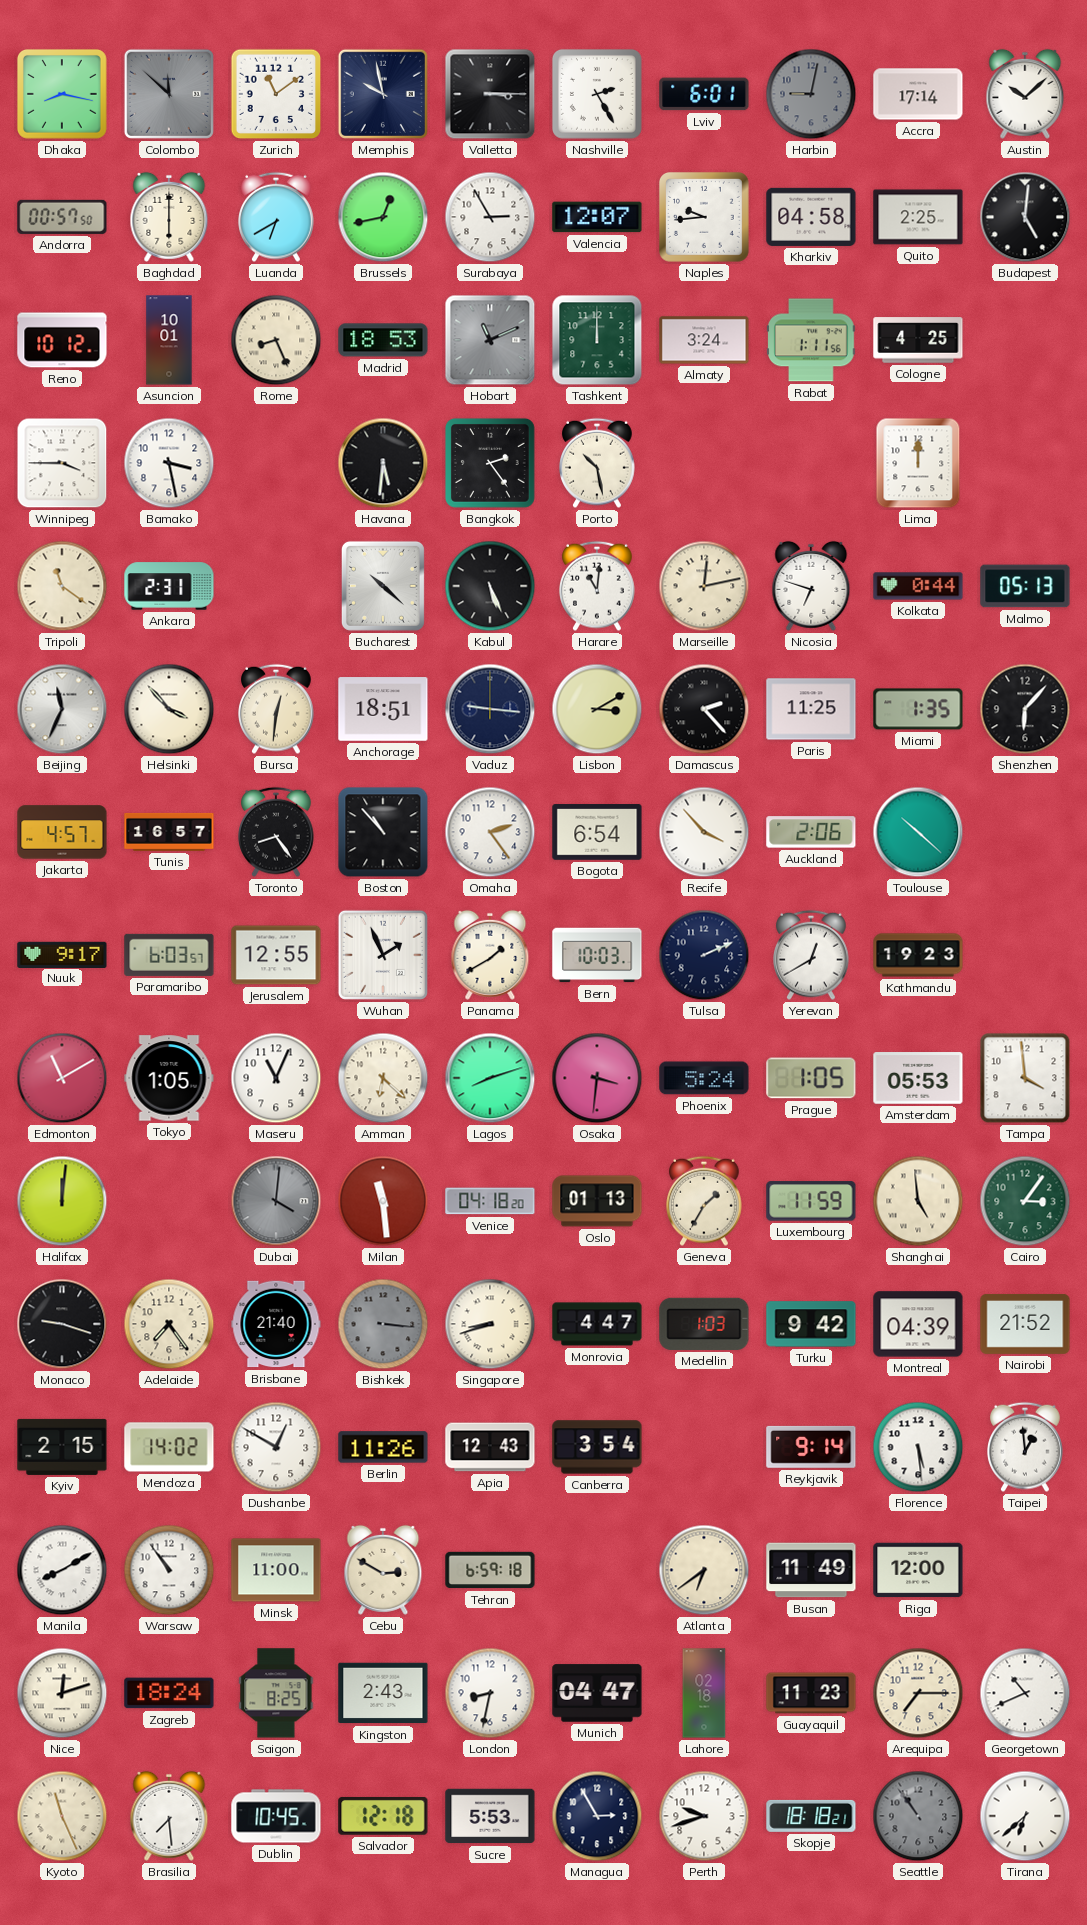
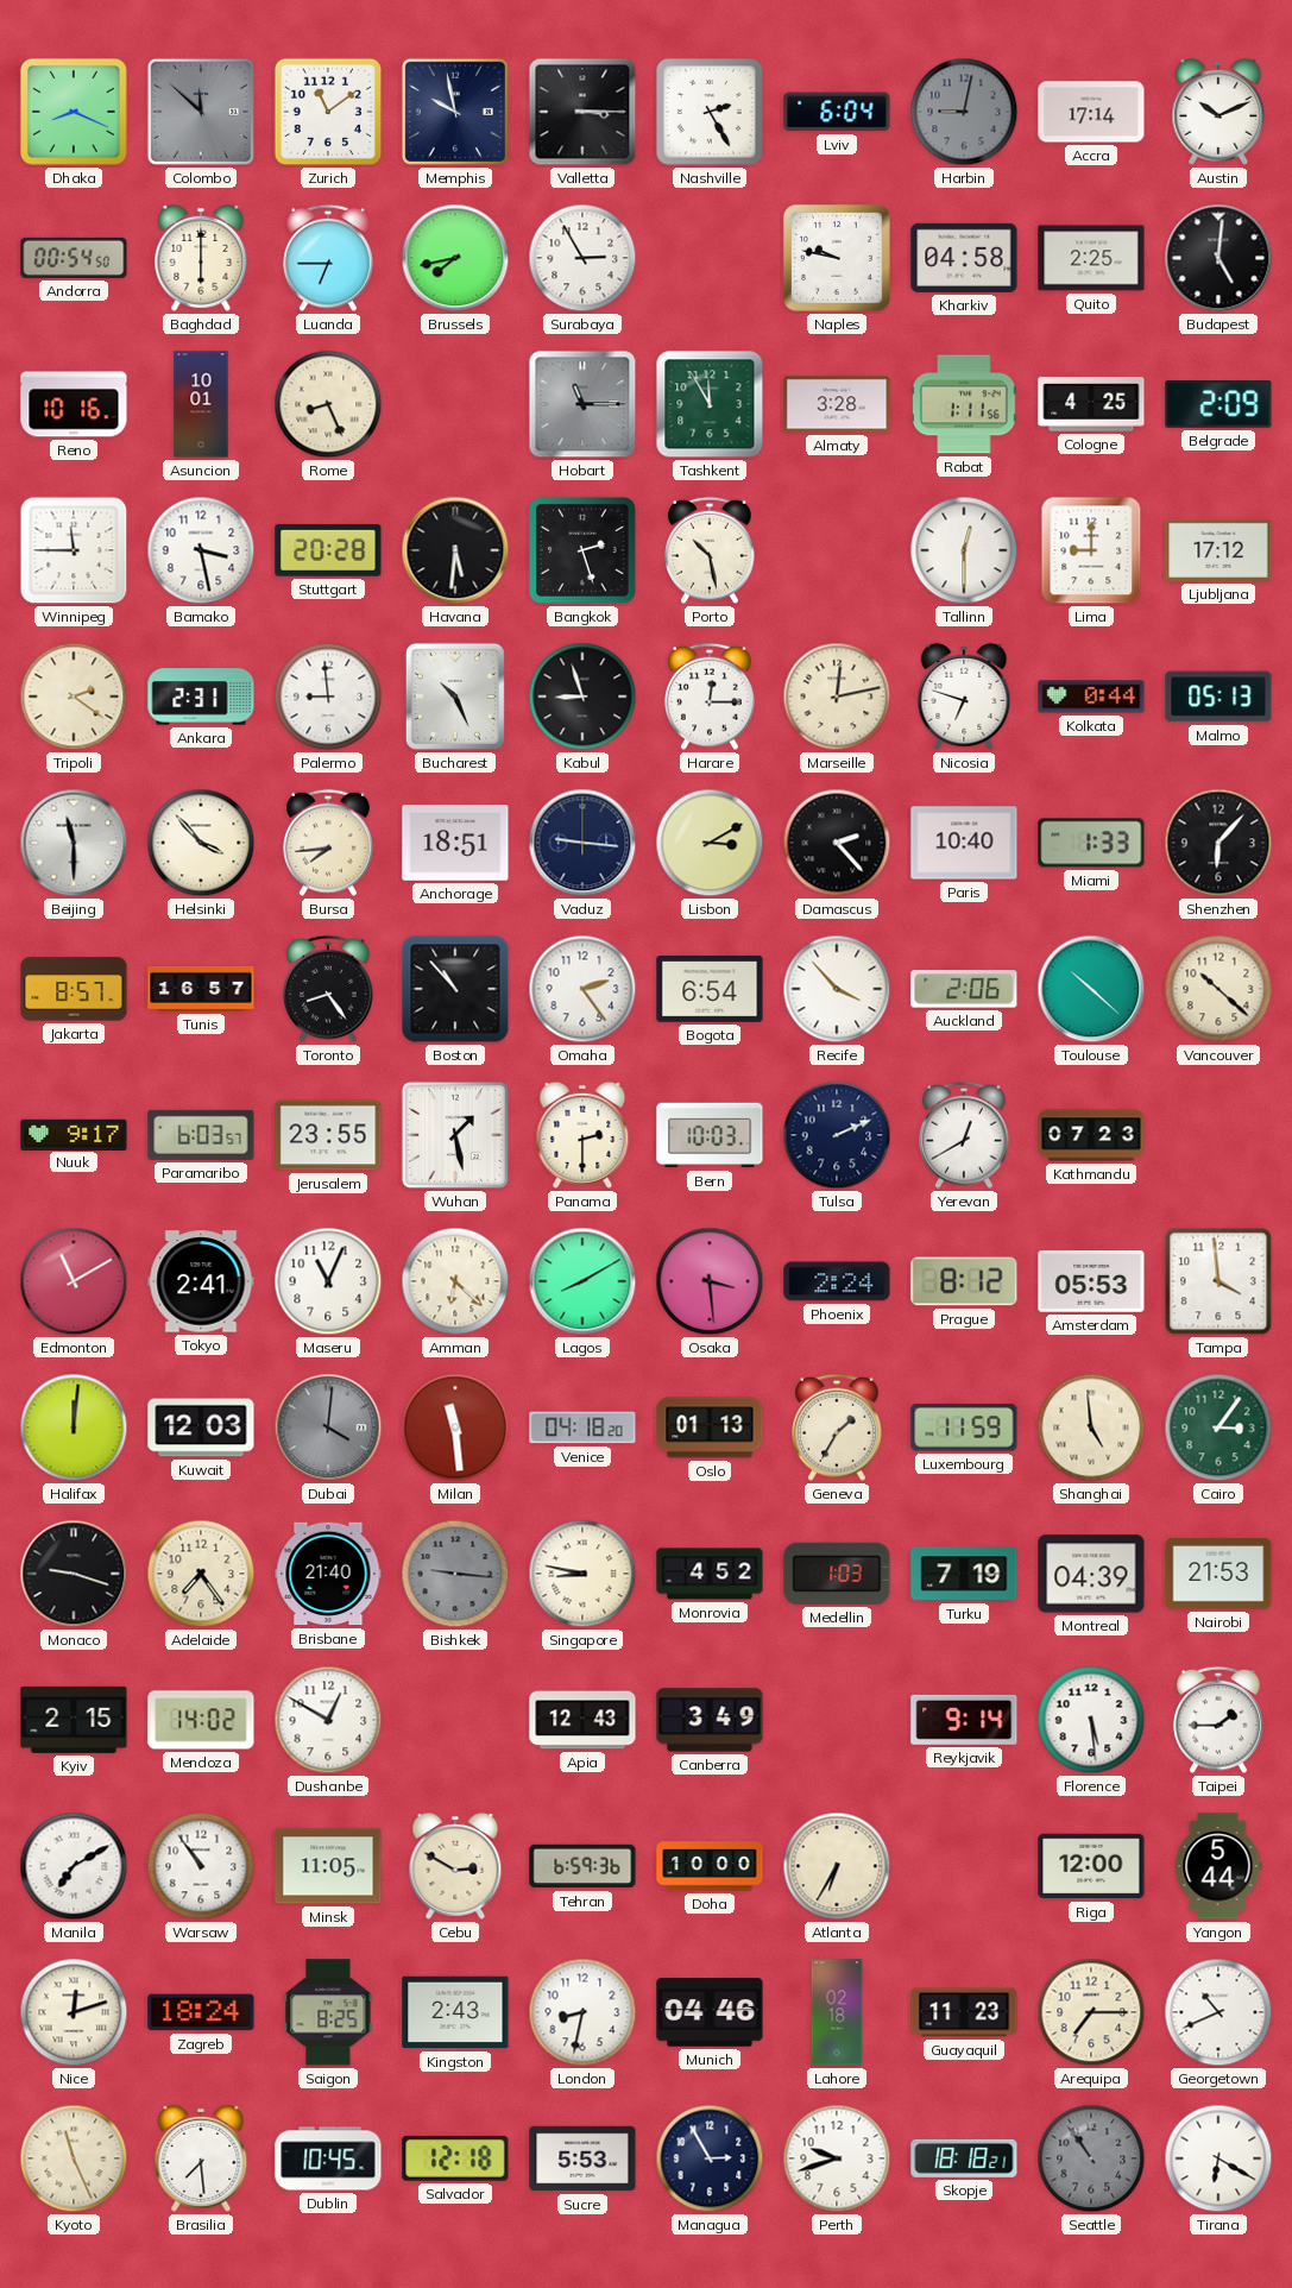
Dhaka: 8:17 -> 8:19
Lviv: 6:01 -> 6:04
Austin: 10:08 -> 10:11
Andorra: 00:57 -> 00:54
Luanda: 6:40 -> 6:45
Brussels: 12:43 -> 7:43
Valencia: 12:07 -> none
Naples: 9:44 -> 9:47
Reno: 10:12 -> 10:16
Madrid: 18:53 -> none
Hobart: 11:11 -> 11:15
Tashkent: 12:00 -> 11:55
Almaty: 3:24 -> 3:28
Belgrade: none -> 2:09
Winnipeg: 3:45 -> 11:45
Stuttgart: none -> 20:28
Bangkok: 2:24 -> 2:27
Tallinn: none -> 12:30
Lima: 12:00 -> 9:00
Ljubljana: none -> 17:12
Tripoli: 11:21 -> 2:21
Palermo: none -> 8:59
Bucharest: 10:22 -> 10:26
Kabul: 5:26 -> 8:57
Harare: 11:01 -> 12:15
Beijing: 11:34 -> 11:30
Bursa: 12:31 -> 7:44
Paris: 11:25 -> 10:40
Miami: 1:35 -> 1:33
Jakarta: 4:57 -> 8:57
Vancouver: none -> 10:22
Jerusalem: 12:55 -> 23:55
Wuhan: 1:56 -> 1:28
Panama: 1:40 -> 2:30
Kathmandu: 19:23 -> 07:23
Tokyo: 1:05 -> 2:41
Lagos: 8:12 -> 8:10
Osaka: 3:31 -> 3:29
Phoenix: 5:24 -> 2:24
Prague: 1:05 -> 8:12
Kuwait: none -> 12:03
Bishkek: 3:16 -> 9:16
Singapore: 8:42 -> 8:47
Monrovia: 4:47 -> 4:52
Turku: 9:42 -> 7:19
Nairobi: 21:52 -> 21:53
Berlin: 11:26 -> none
Canberra: 3:54 -> 3:49
Taipei: 12:59 -> 1:45
Manila: 8:10 -> 7:10
Minsk: 11:00 -> 11:05
Tehran: 6:59:18 -> 6:59:36
Doha: none -> 10:00
Atlanta: 6:39 -> 6:35
Busan: 11:49 -> none
Yangon: none -> 5:44
Munich: 04:47 -> 04:46
Tirana: 6:38 -> 6:20
